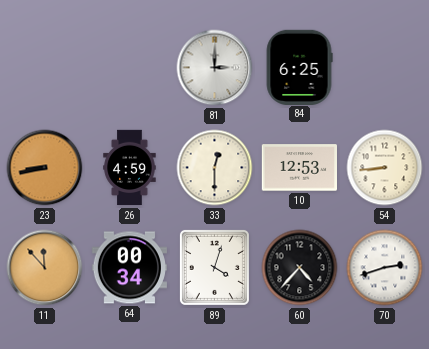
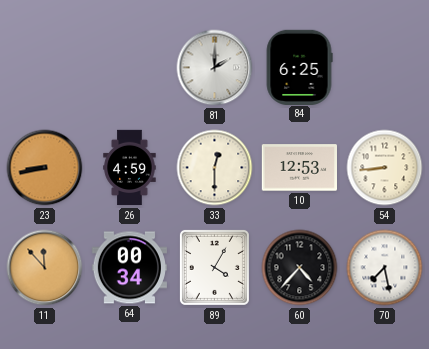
81: 3:00 -> 2:00
89: 4:03 -> 4:05
70: 2:42 -> 7:28
